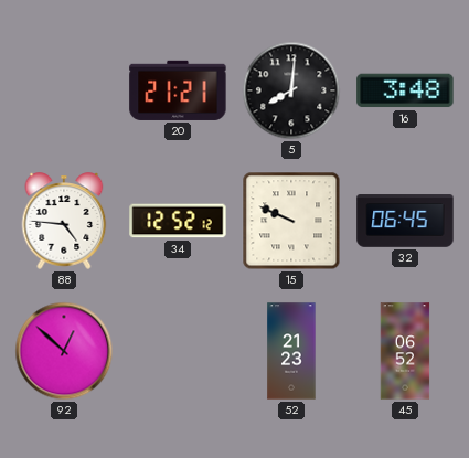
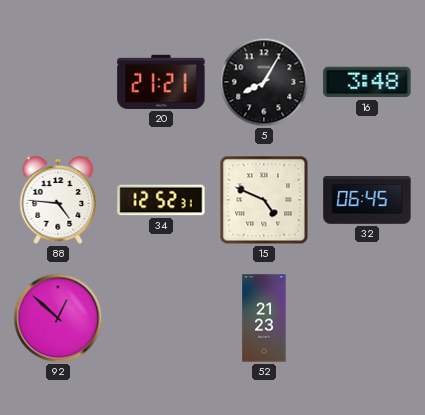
5: 8:01 -> 8:05
34: 12:52:12 -> 12:52:31
15: 9:49 -> 4:49
45: 06:52 -> none
